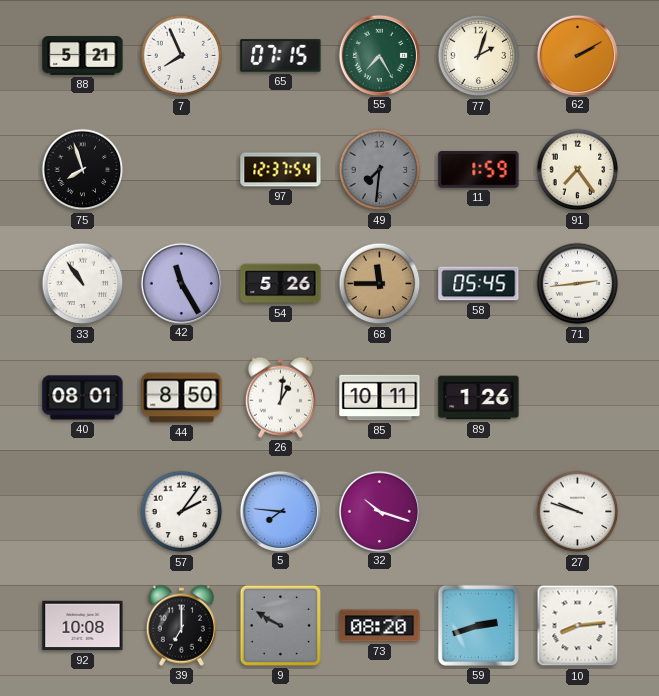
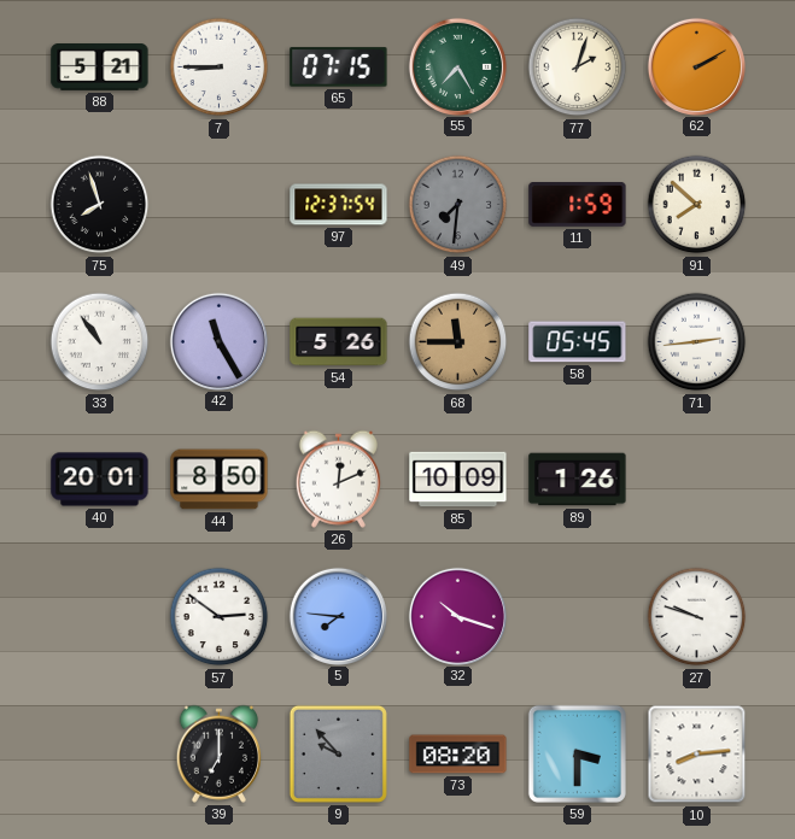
7: 7:56 -> 8:45
91: 7:24 -> 7:52
40: 08:01 -> 20:01
26: 1:01 -> 12:11
85: 10:11 -> 10:09
57: 2:06 -> 2:51
92: 10:08 -> none
9: 9:50 -> 9:53
59: 2:42 -> 3:30
